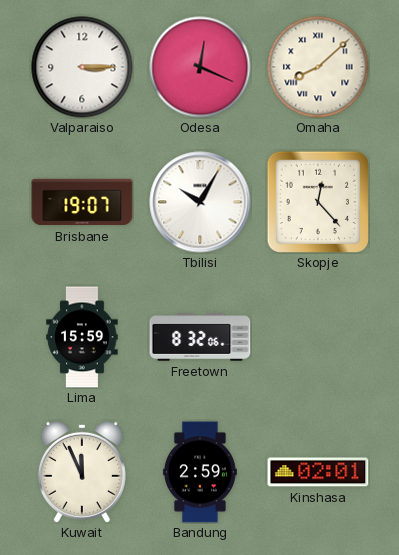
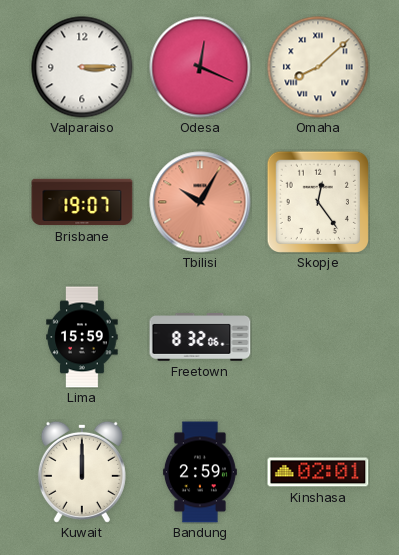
Tbilisi dial: white -> salmon
Skopje: 12:23 -> 12:24
Kuwait: 11:56 -> 12:00
